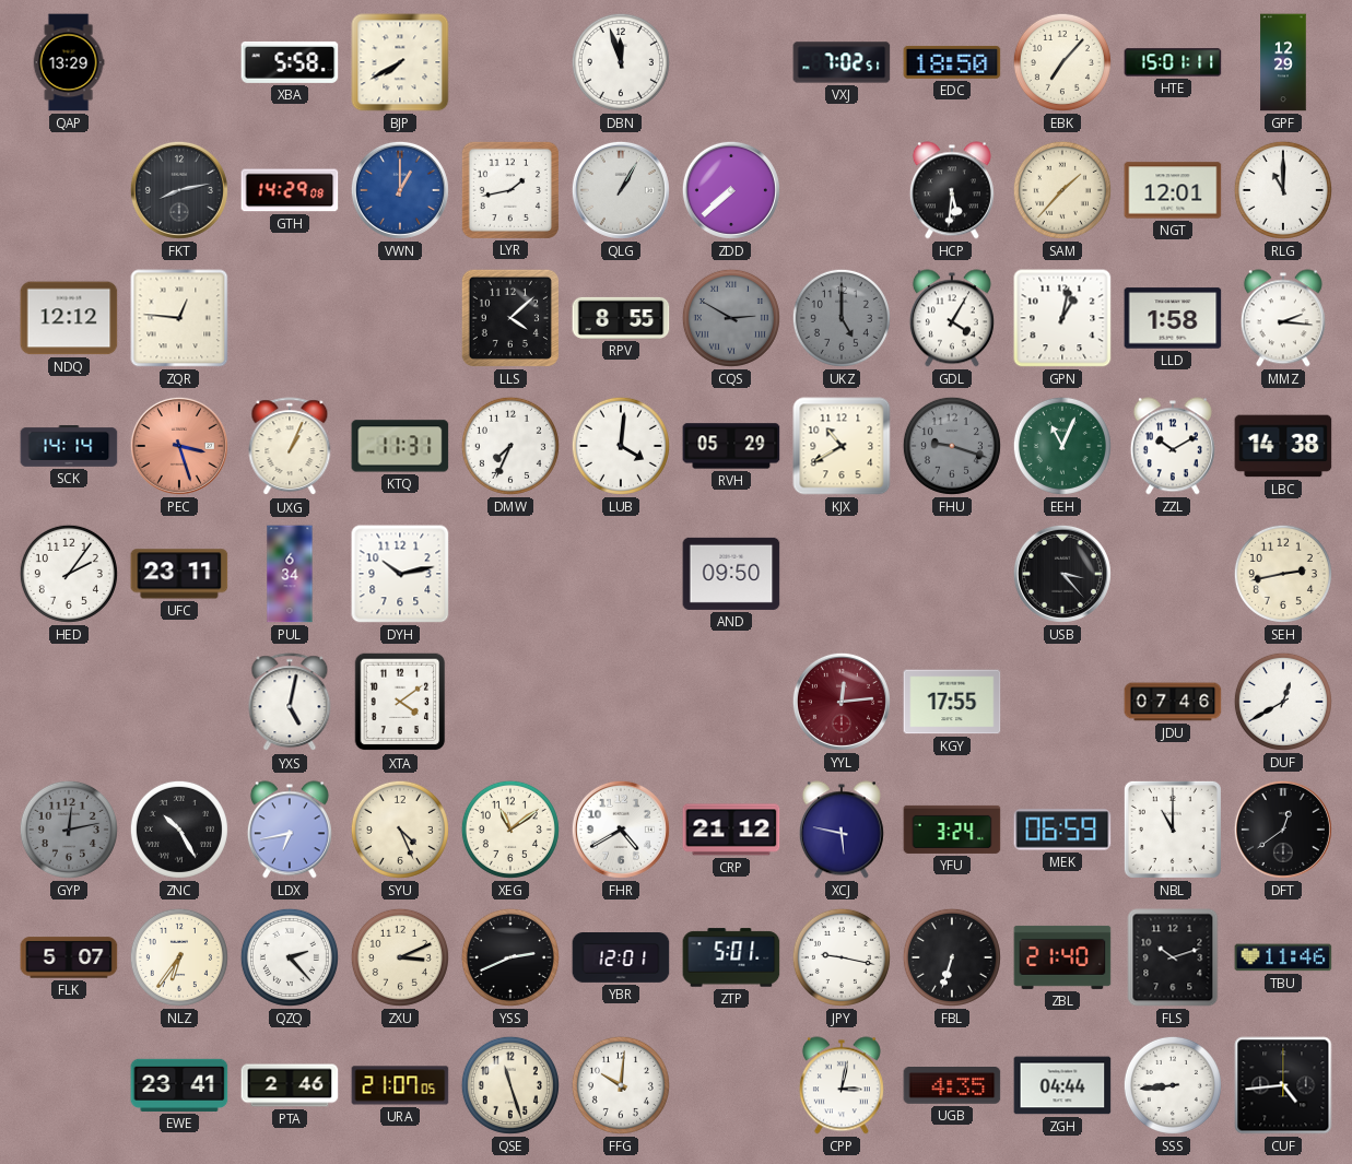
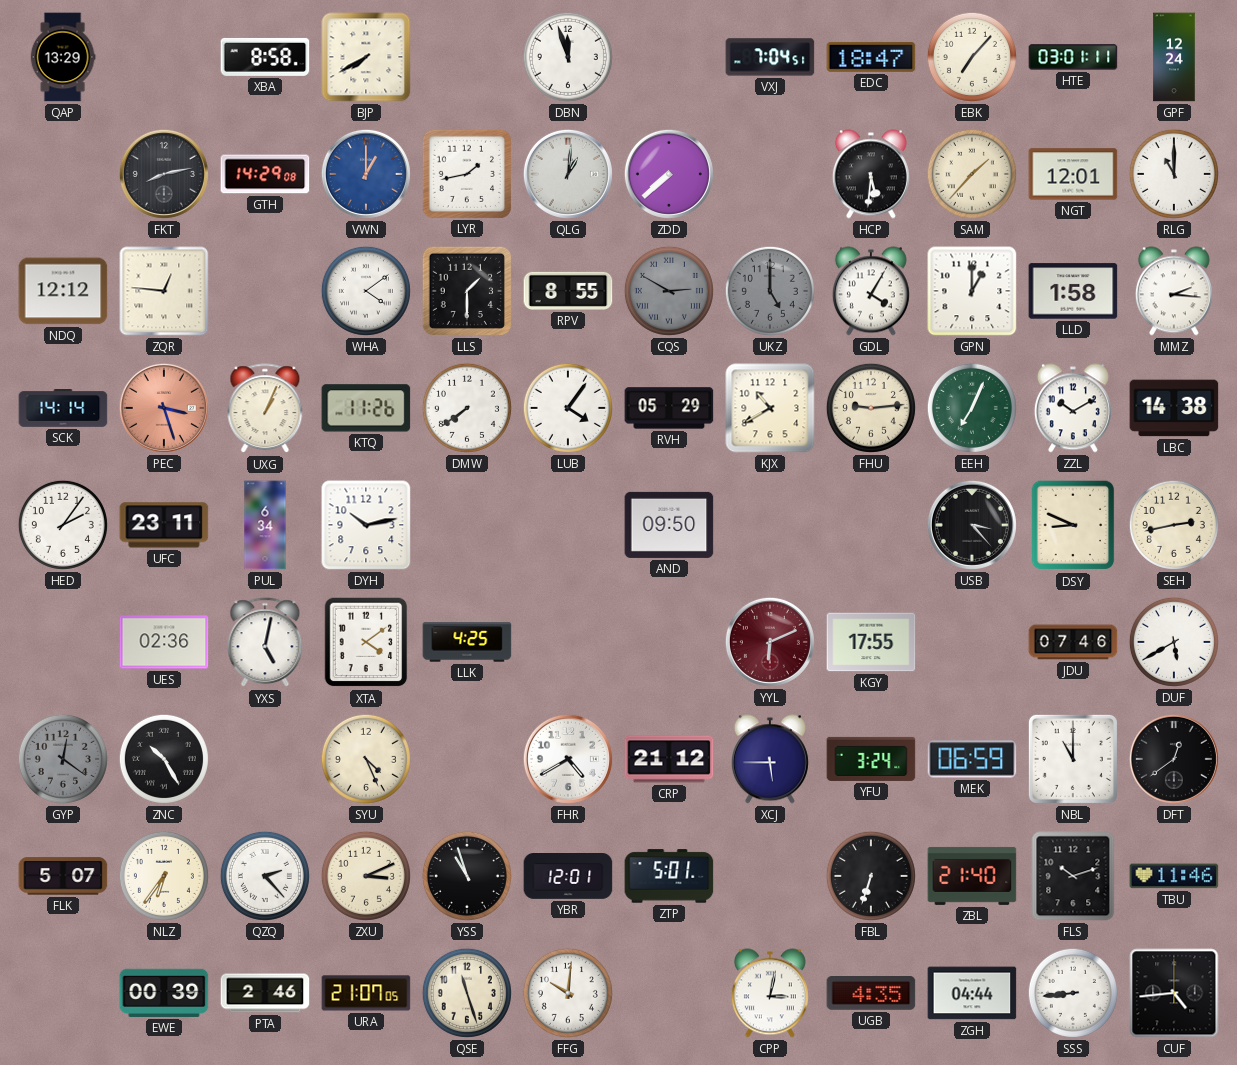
XBA: 5:58 -> 8:58
VXJ: 7:02 -> 7:04
EDC: 18:50 -> 18:47
HTE: 15:01 -> 03:01
GPF: 12:29 -> 12:24
QLG: 1:05 -> 1:01
WHA: none -> 4:09
LLS: 4:08 -> 1:30
GPN: 1:02 -> 1:00
KTQ: 11:31 -> 11:26
DMW: 7:34 -> 7:39
LUB: 4:01 -> 4:06
FHU: 9:18 -> 9:14
FHU dial: grey -> cream
EEH: 11:04 -> 7:04
DSY: none -> 8:49
UES: none -> 02:36
LLK: none -> 4:25
YYL: 12:14 -> 6:11
DUF: 12:40 -> 5:40
GYP: 12:13 -> 12:21
LDX: 6:43 -> none
XEG: 11:09 -> none
XCJ: 5:47 -> 5:45
YSS: 2:41 -> 10:57
JPY: 9:17 -> none
EWE: 23:41 -> 00:39
